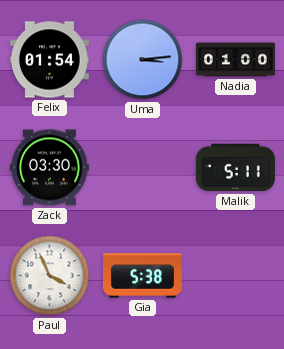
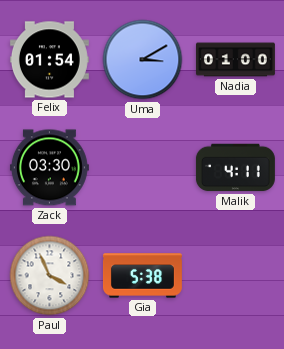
Uma: 3:14 -> 3:10
Malik: 5:11 -> 4:11
